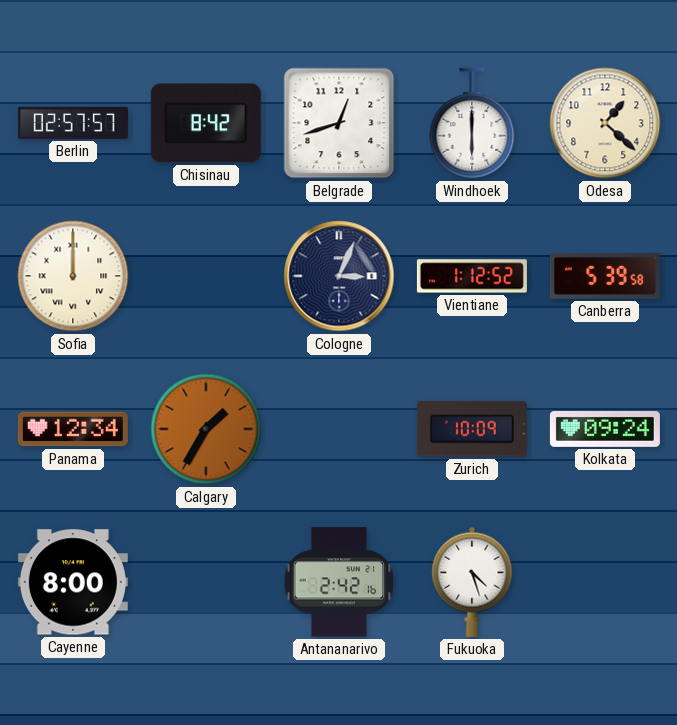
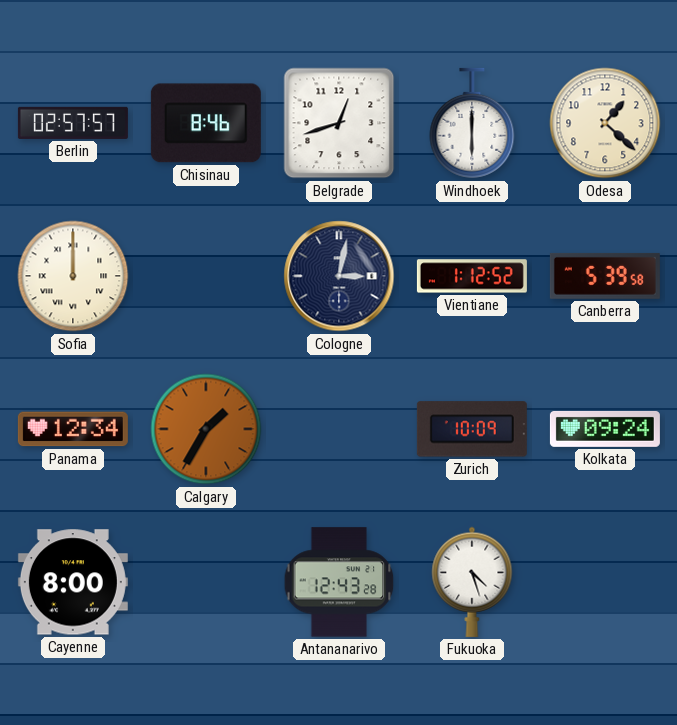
Chisinau: 8:42 -> 8:46
Cologne: 3:04 -> 3:02
Antananarivo: 2:42 -> 12:43
